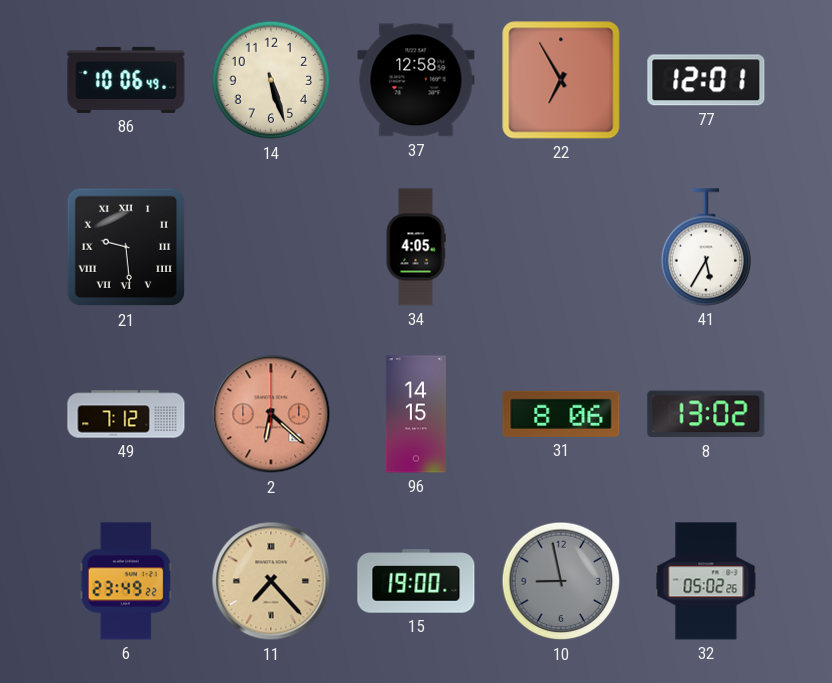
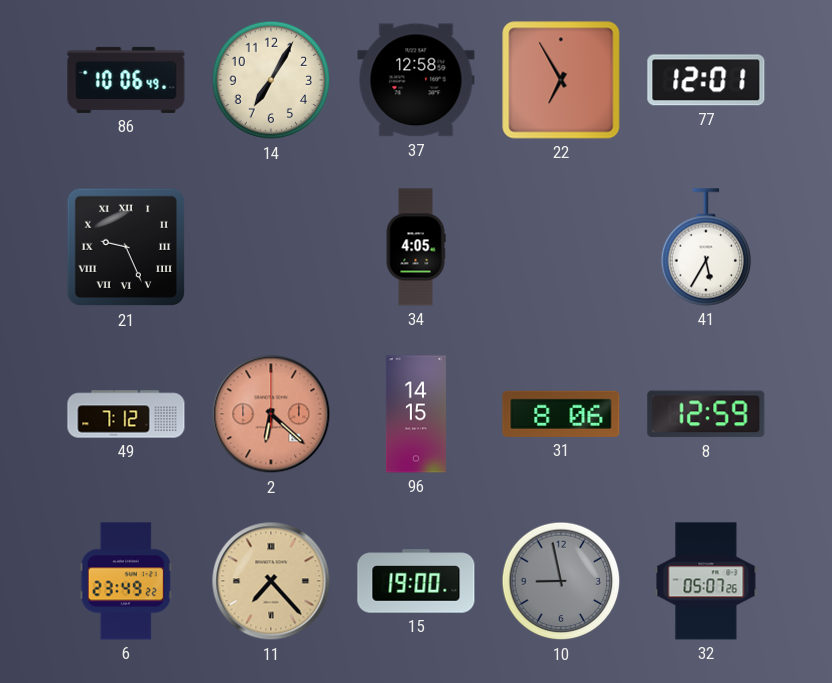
14: 5:27 -> 7:05
21: 9:29 -> 9:26
8: 13:02 -> 12:59
32: 05:02 -> 05:07
